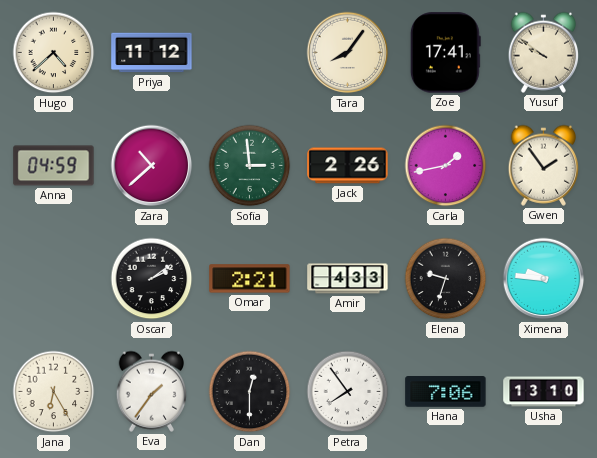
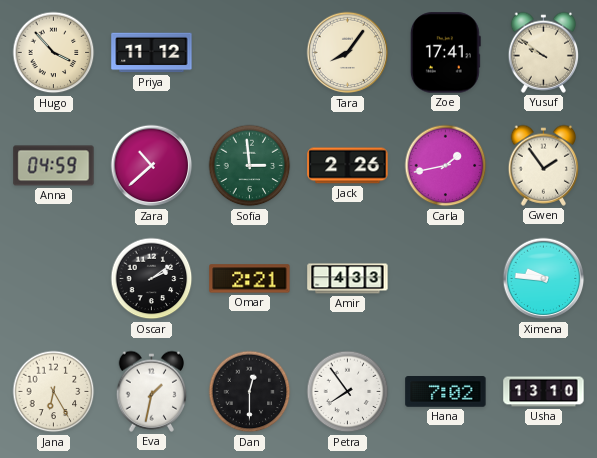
Hugo: 4:38 -> 3:53
Elena: 9:33 -> none
Eva: 1:36 -> 1:32
Hana: 7:06 -> 7:02
